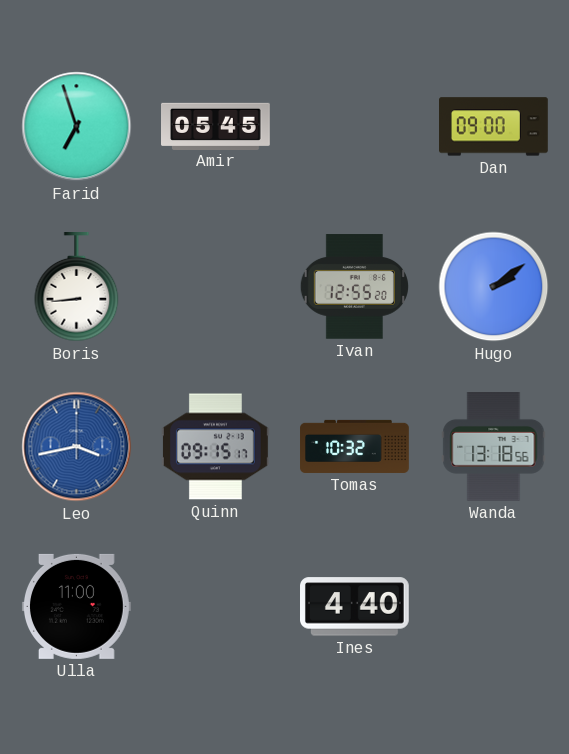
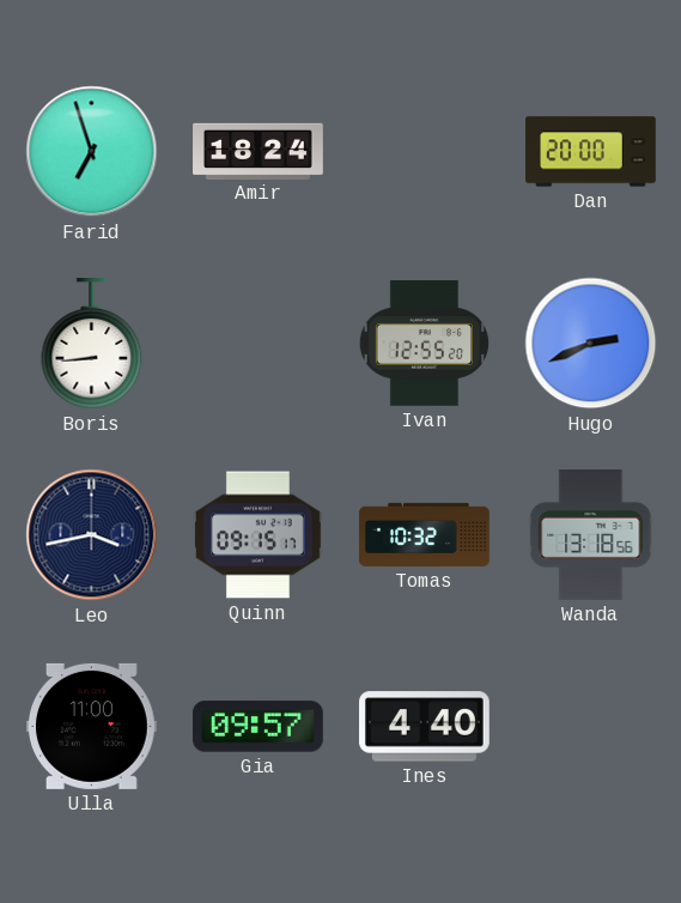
Amir: 05:45 -> 18:24
Dan: 09:00 -> 20:00
Hugo: 2:09 -> 2:41
Leo dial: blue -> navy
Gia: none -> 09:57
